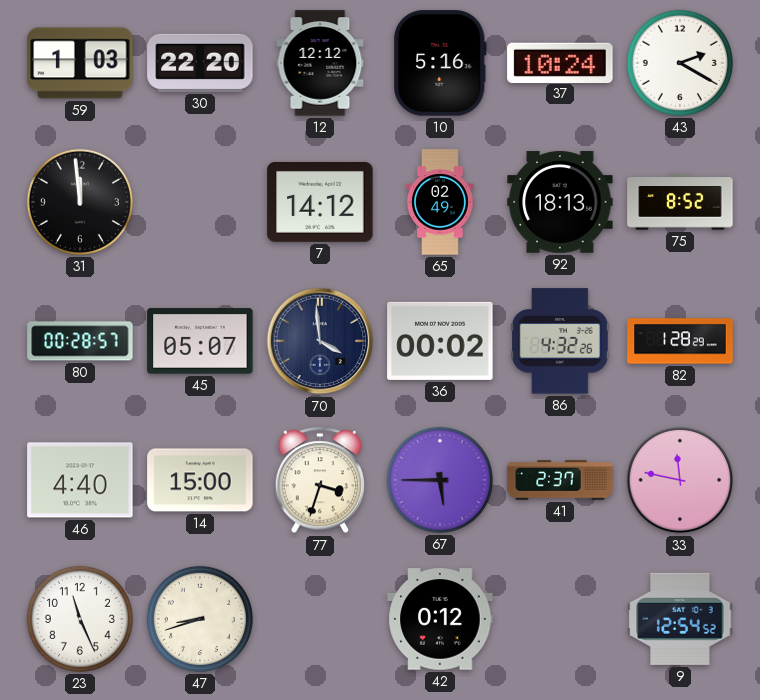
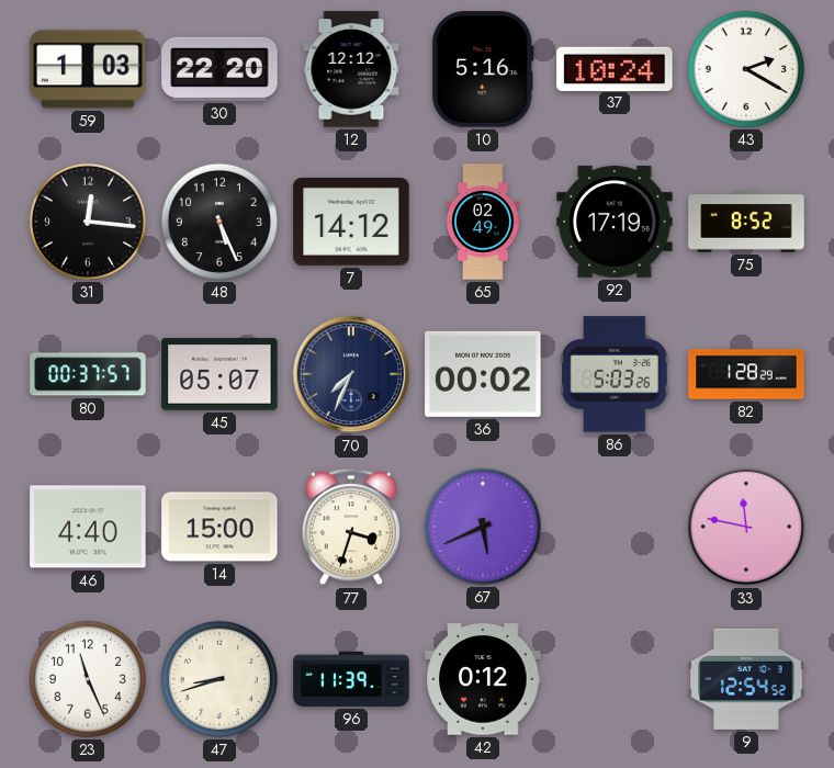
31: 11:59 -> 12:16
48: none -> 5:26
92: 18:13 -> 17:19
80: 00:28 -> 00:37
70: 3:59 -> 7:34
86: 4:32 -> 5:03
67: 5:45 -> 5:41
41: 2:37 -> none
96: none -> 11:39
